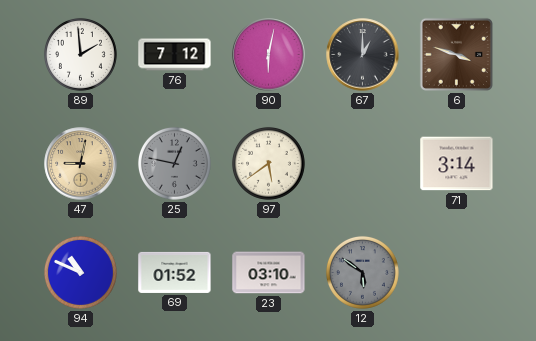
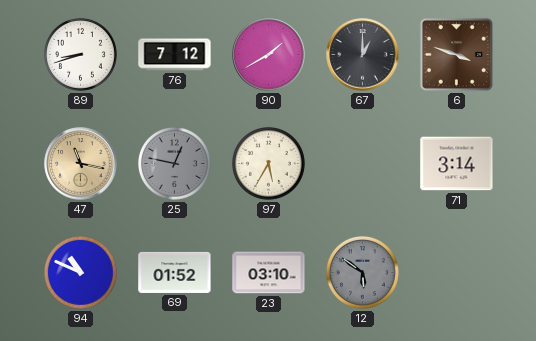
89: 1:59 -> 8:42
90: 6:02 -> 1:40
47: 9:02 -> 11:17
97: 5:39 -> 5:35
